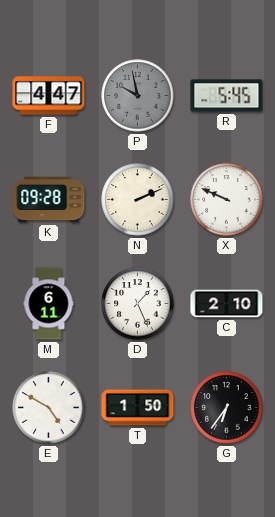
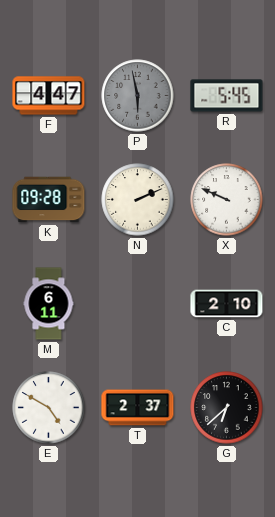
P: 9:58 -> 5:58
D: 1:26 -> none
T: 1:50 -> 2:37
G: 6:36 -> 6:38
